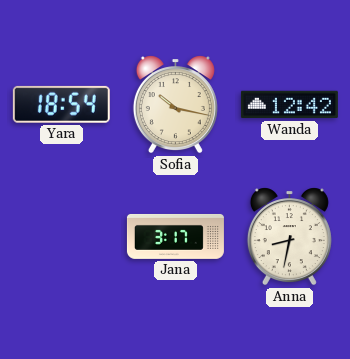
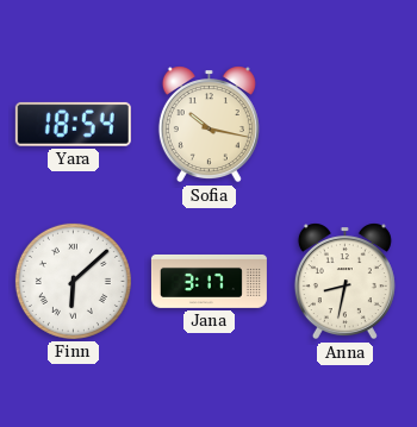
Wanda: 12:42 -> none
Finn: none -> 6:08
